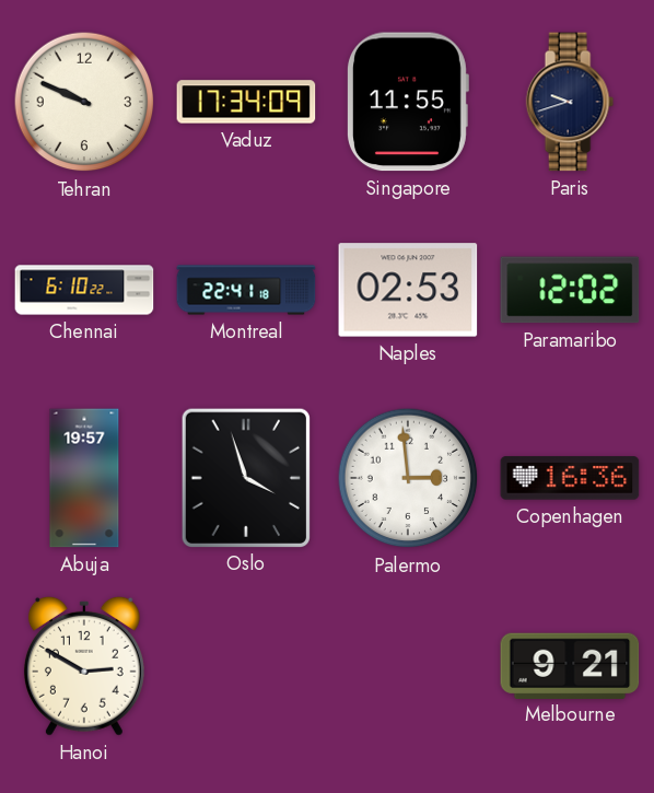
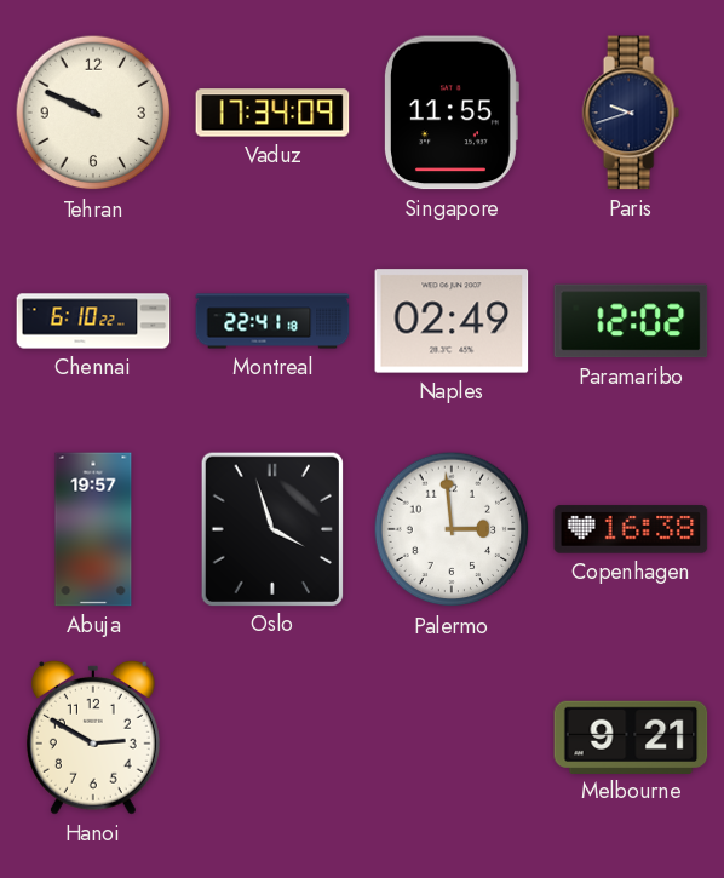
Naples: 02:53 -> 02:49
Copenhagen: 16:36 -> 16:38
